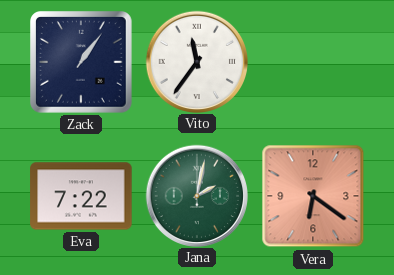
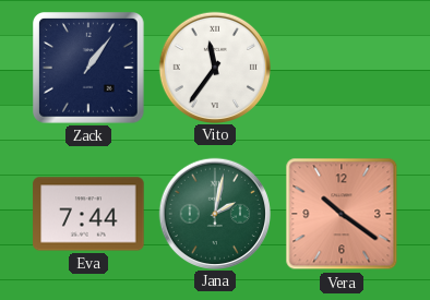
Eva: 7:22 -> 7:44
Vera: 6:21 -> 10:21
